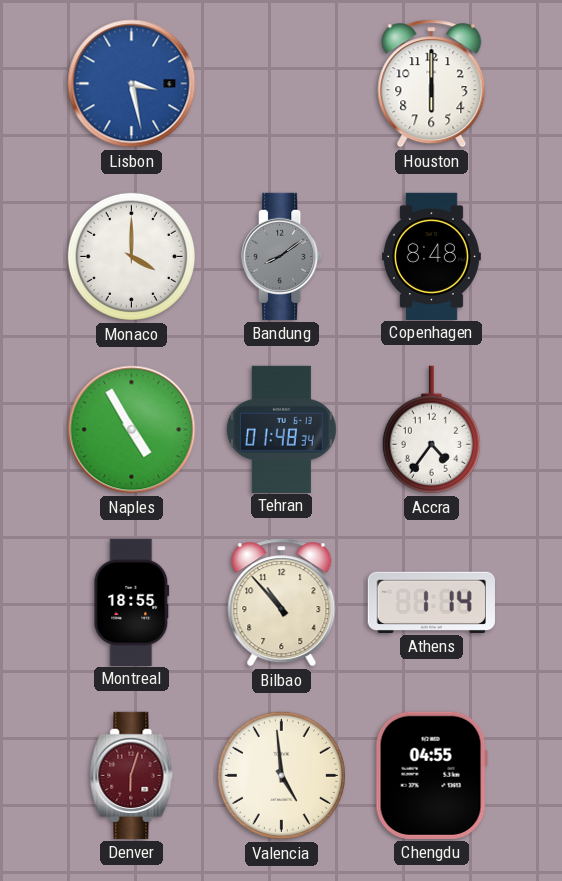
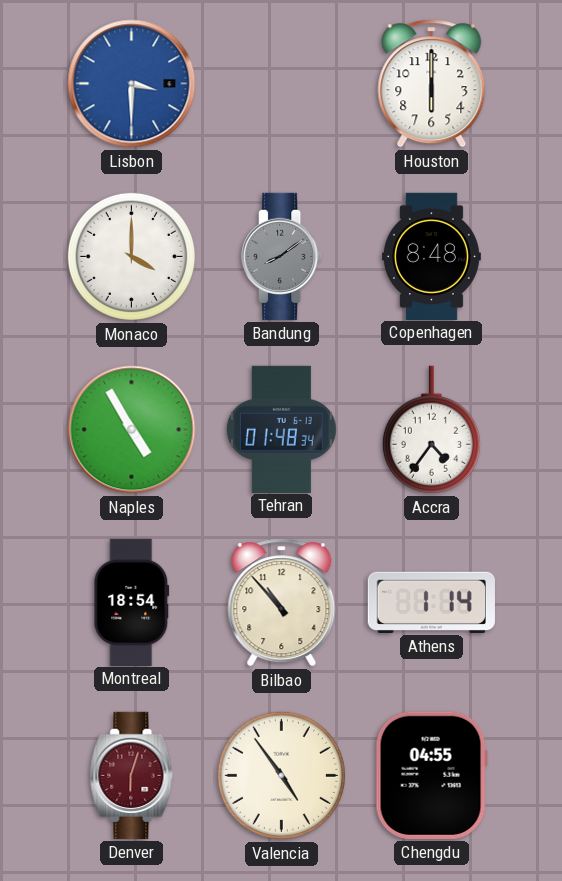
Lisbon: 3:28 -> 3:30
Montreal: 18:55 -> 18:54
Valencia: 4:59 -> 4:54
